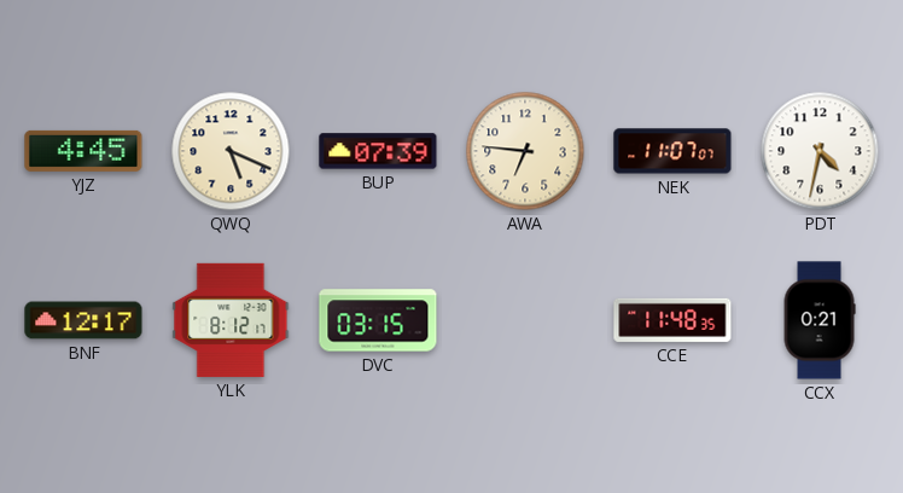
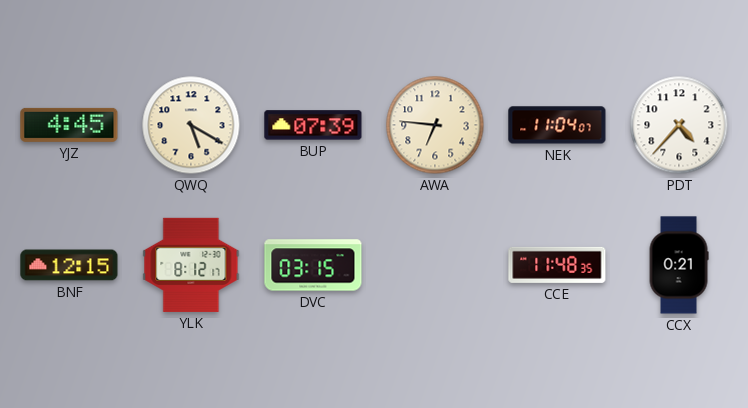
QWQ: 5:19 -> 5:20
NEK: 11:07 -> 11:04
PDT: 4:32 -> 4:37
BNF: 12:17 -> 12:15
